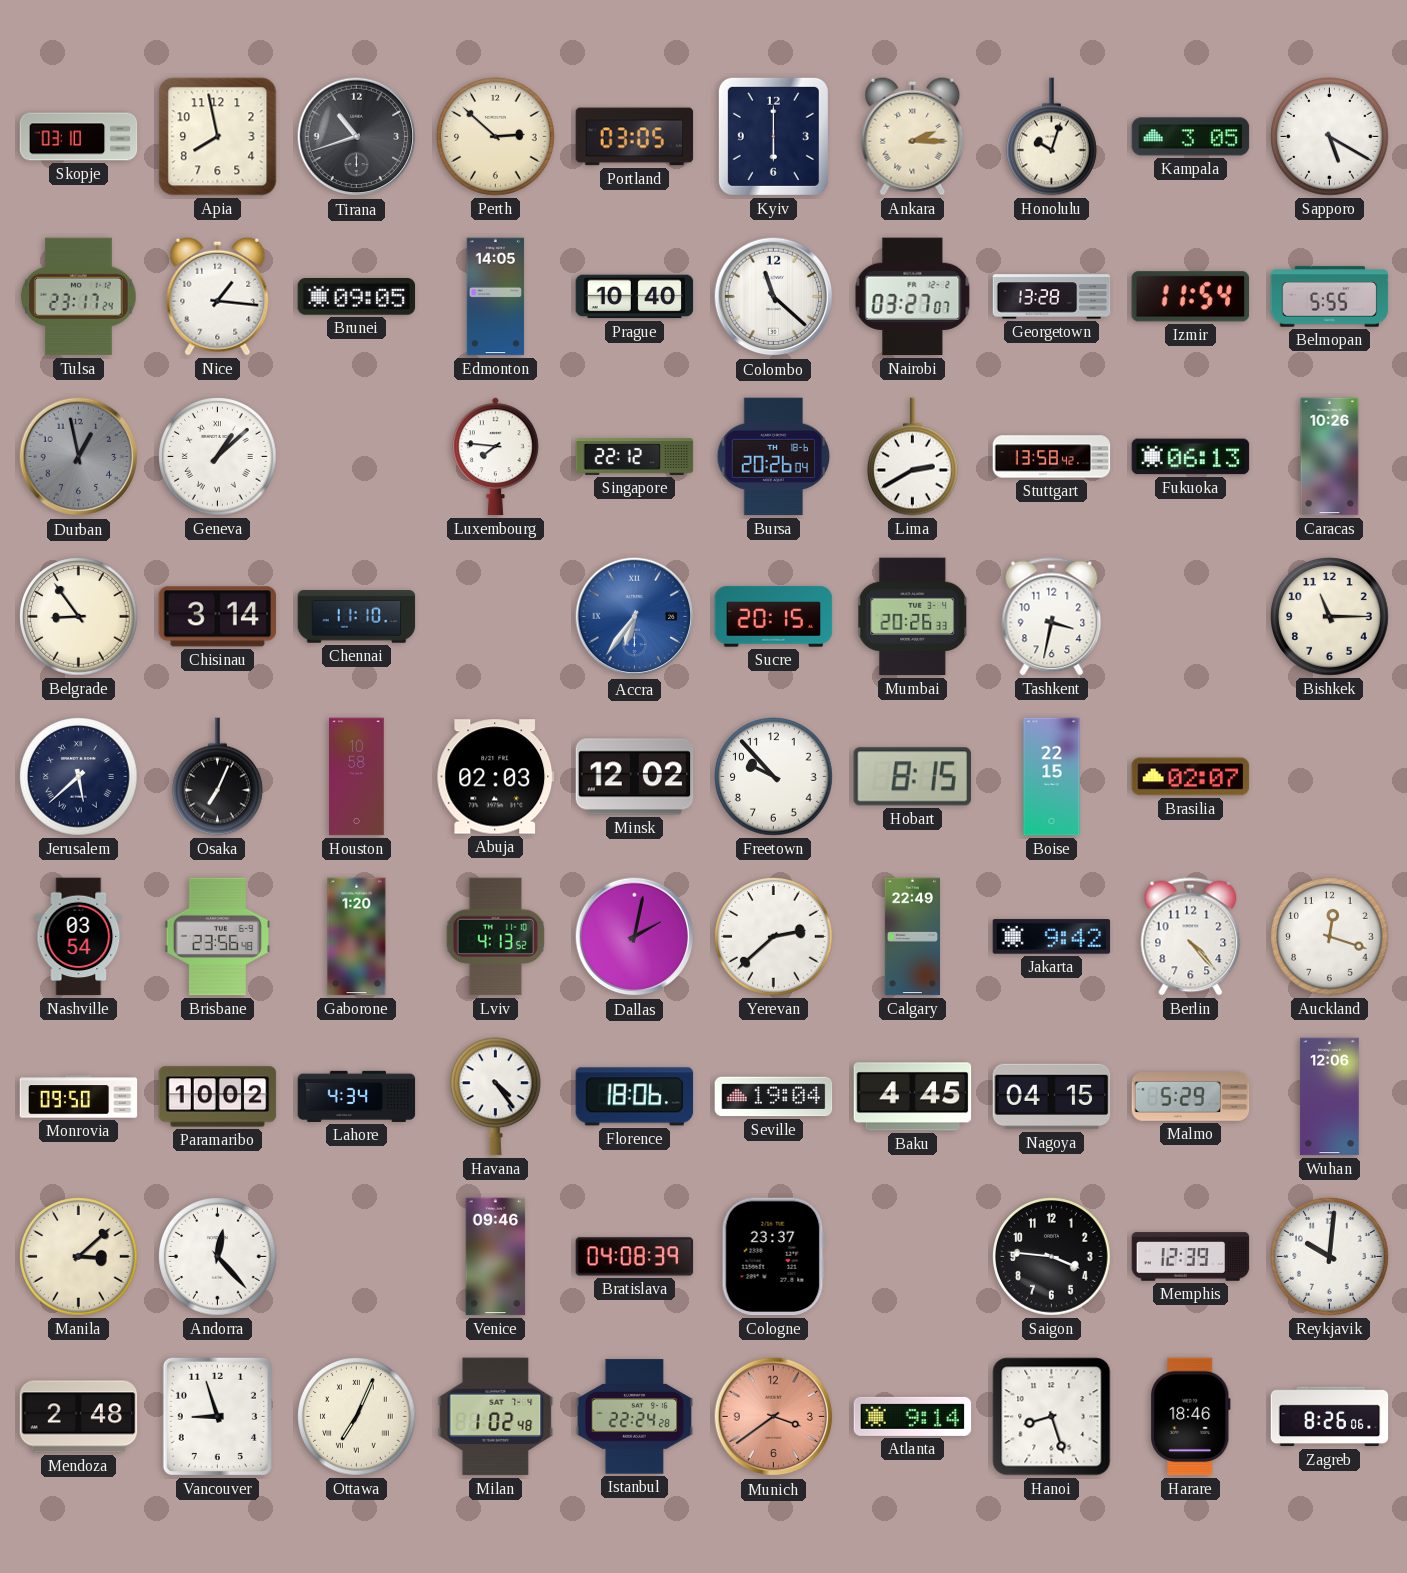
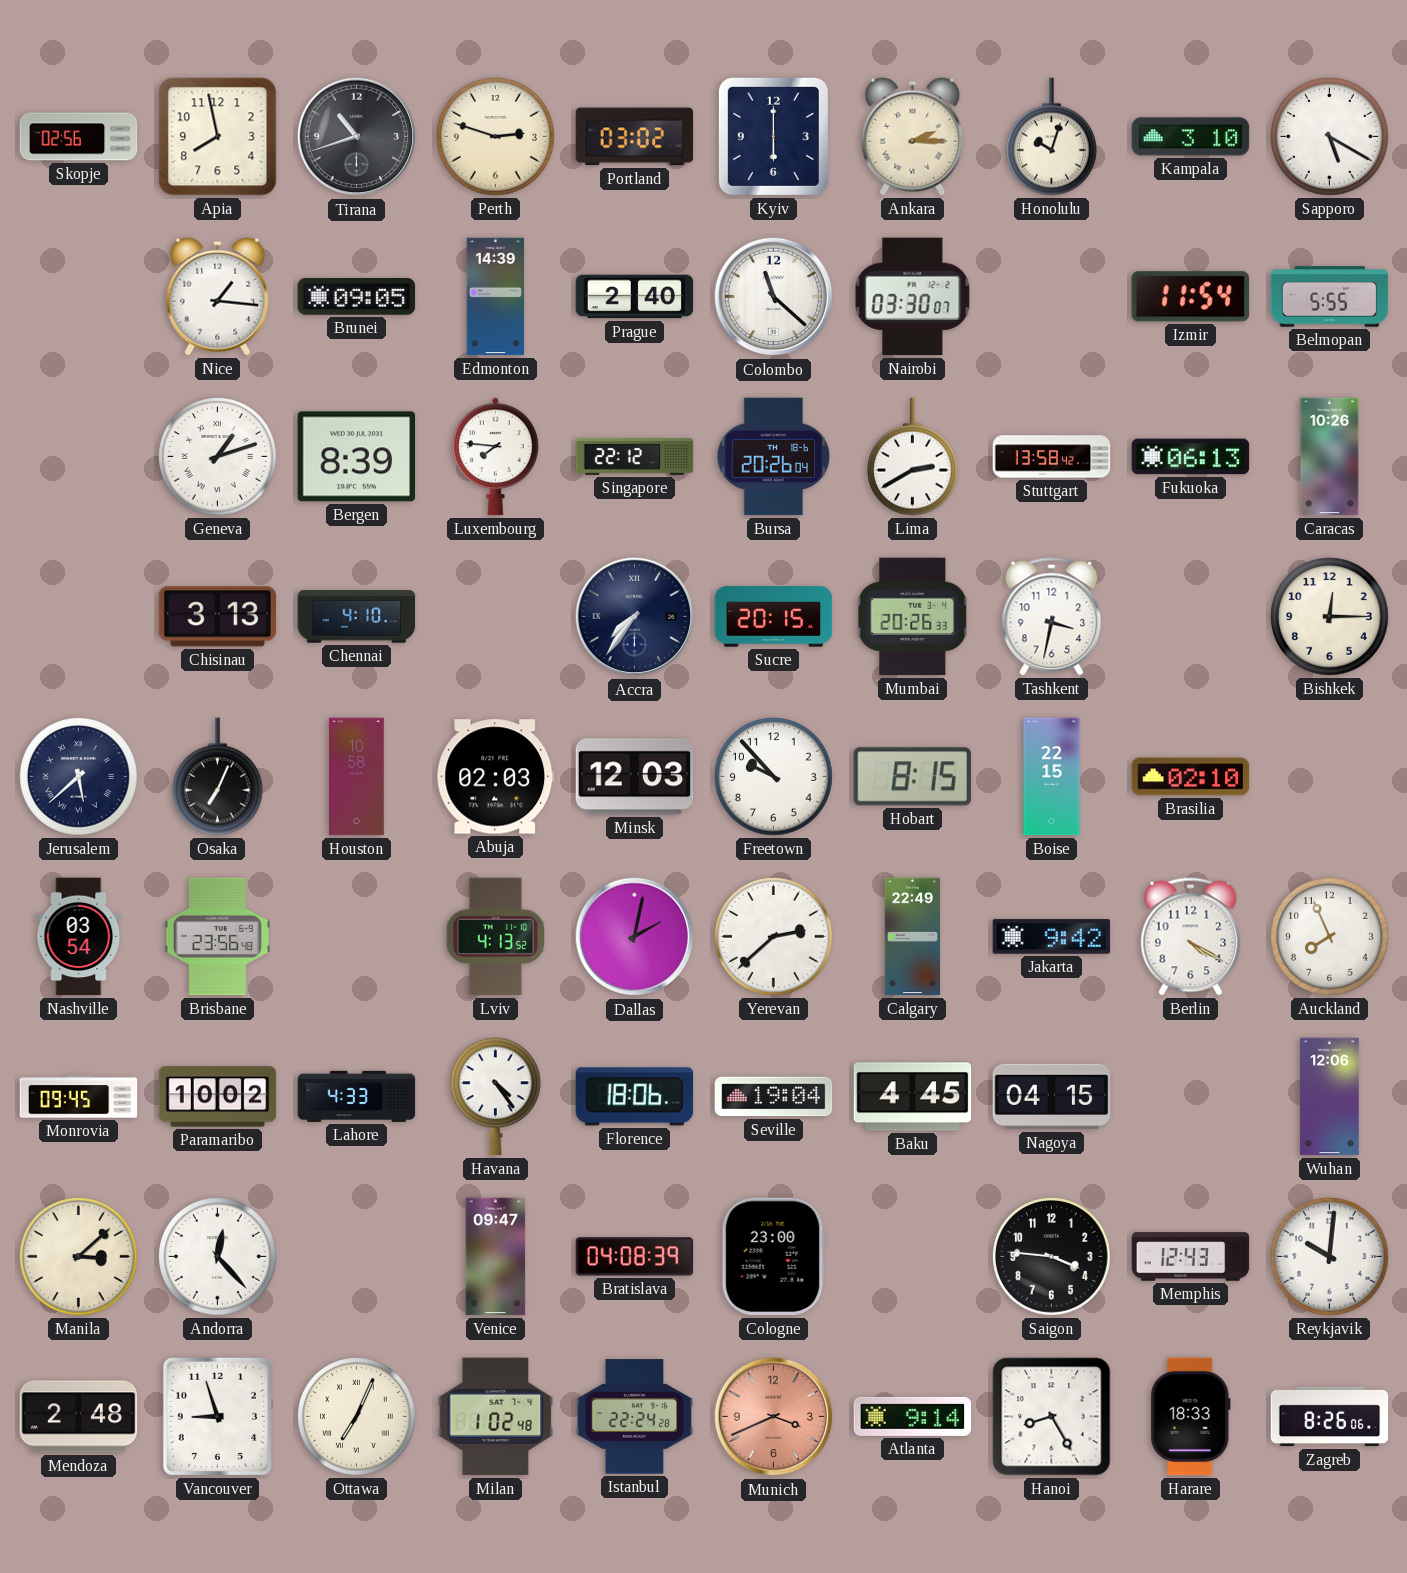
Skopje: 03:10 -> 02:56
Perth: 2:52 -> 2:48
Portland: 03:05 -> 03:02
Kampala: 3:05 -> 3:10
Tulsa: 23:17 -> none
Edmonton: 14:05 -> 14:39
Prague: 10:40 -> 2:40
Nairobi: 03:27 -> 03:30
Georgetown: 13:28 -> none
Durban: 12:58 -> none
Geneva: 1:08 -> 1:12
Bergen: none -> 8:39
Belgrade: 8:54 -> none
Chisinau: 3:14 -> 3:13
Chennai: 11:10 -> 4:10
Accra: 6:36 -> 7:36
Accra dial: blue -> navy
Bishkek: 11:15 -> 12:15
Minsk: 12:02 -> 12:03
Brasilia: 02:07 -> 02:10
Gaborone: 1:20 -> none
Berlin: 4:23 -> 4:20
Auckland: 12:18 -> 7:56
Monrovia: 09:50 -> 09:45
Lahore: 4:34 -> 4:33
Malmo: 5:29 -> none
Venice: 09:46 -> 09:47
Cologne: 23:37 -> 23:00
Memphis: 12:39 -> 12:43
Munich: 3:39 -> 3:41
Hanoi: 8:27 -> 8:25
Harare: 18:46 -> 18:33
